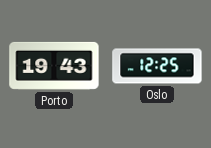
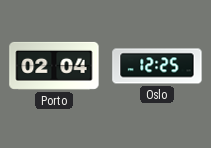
Porto: 19:43 -> 02:04
